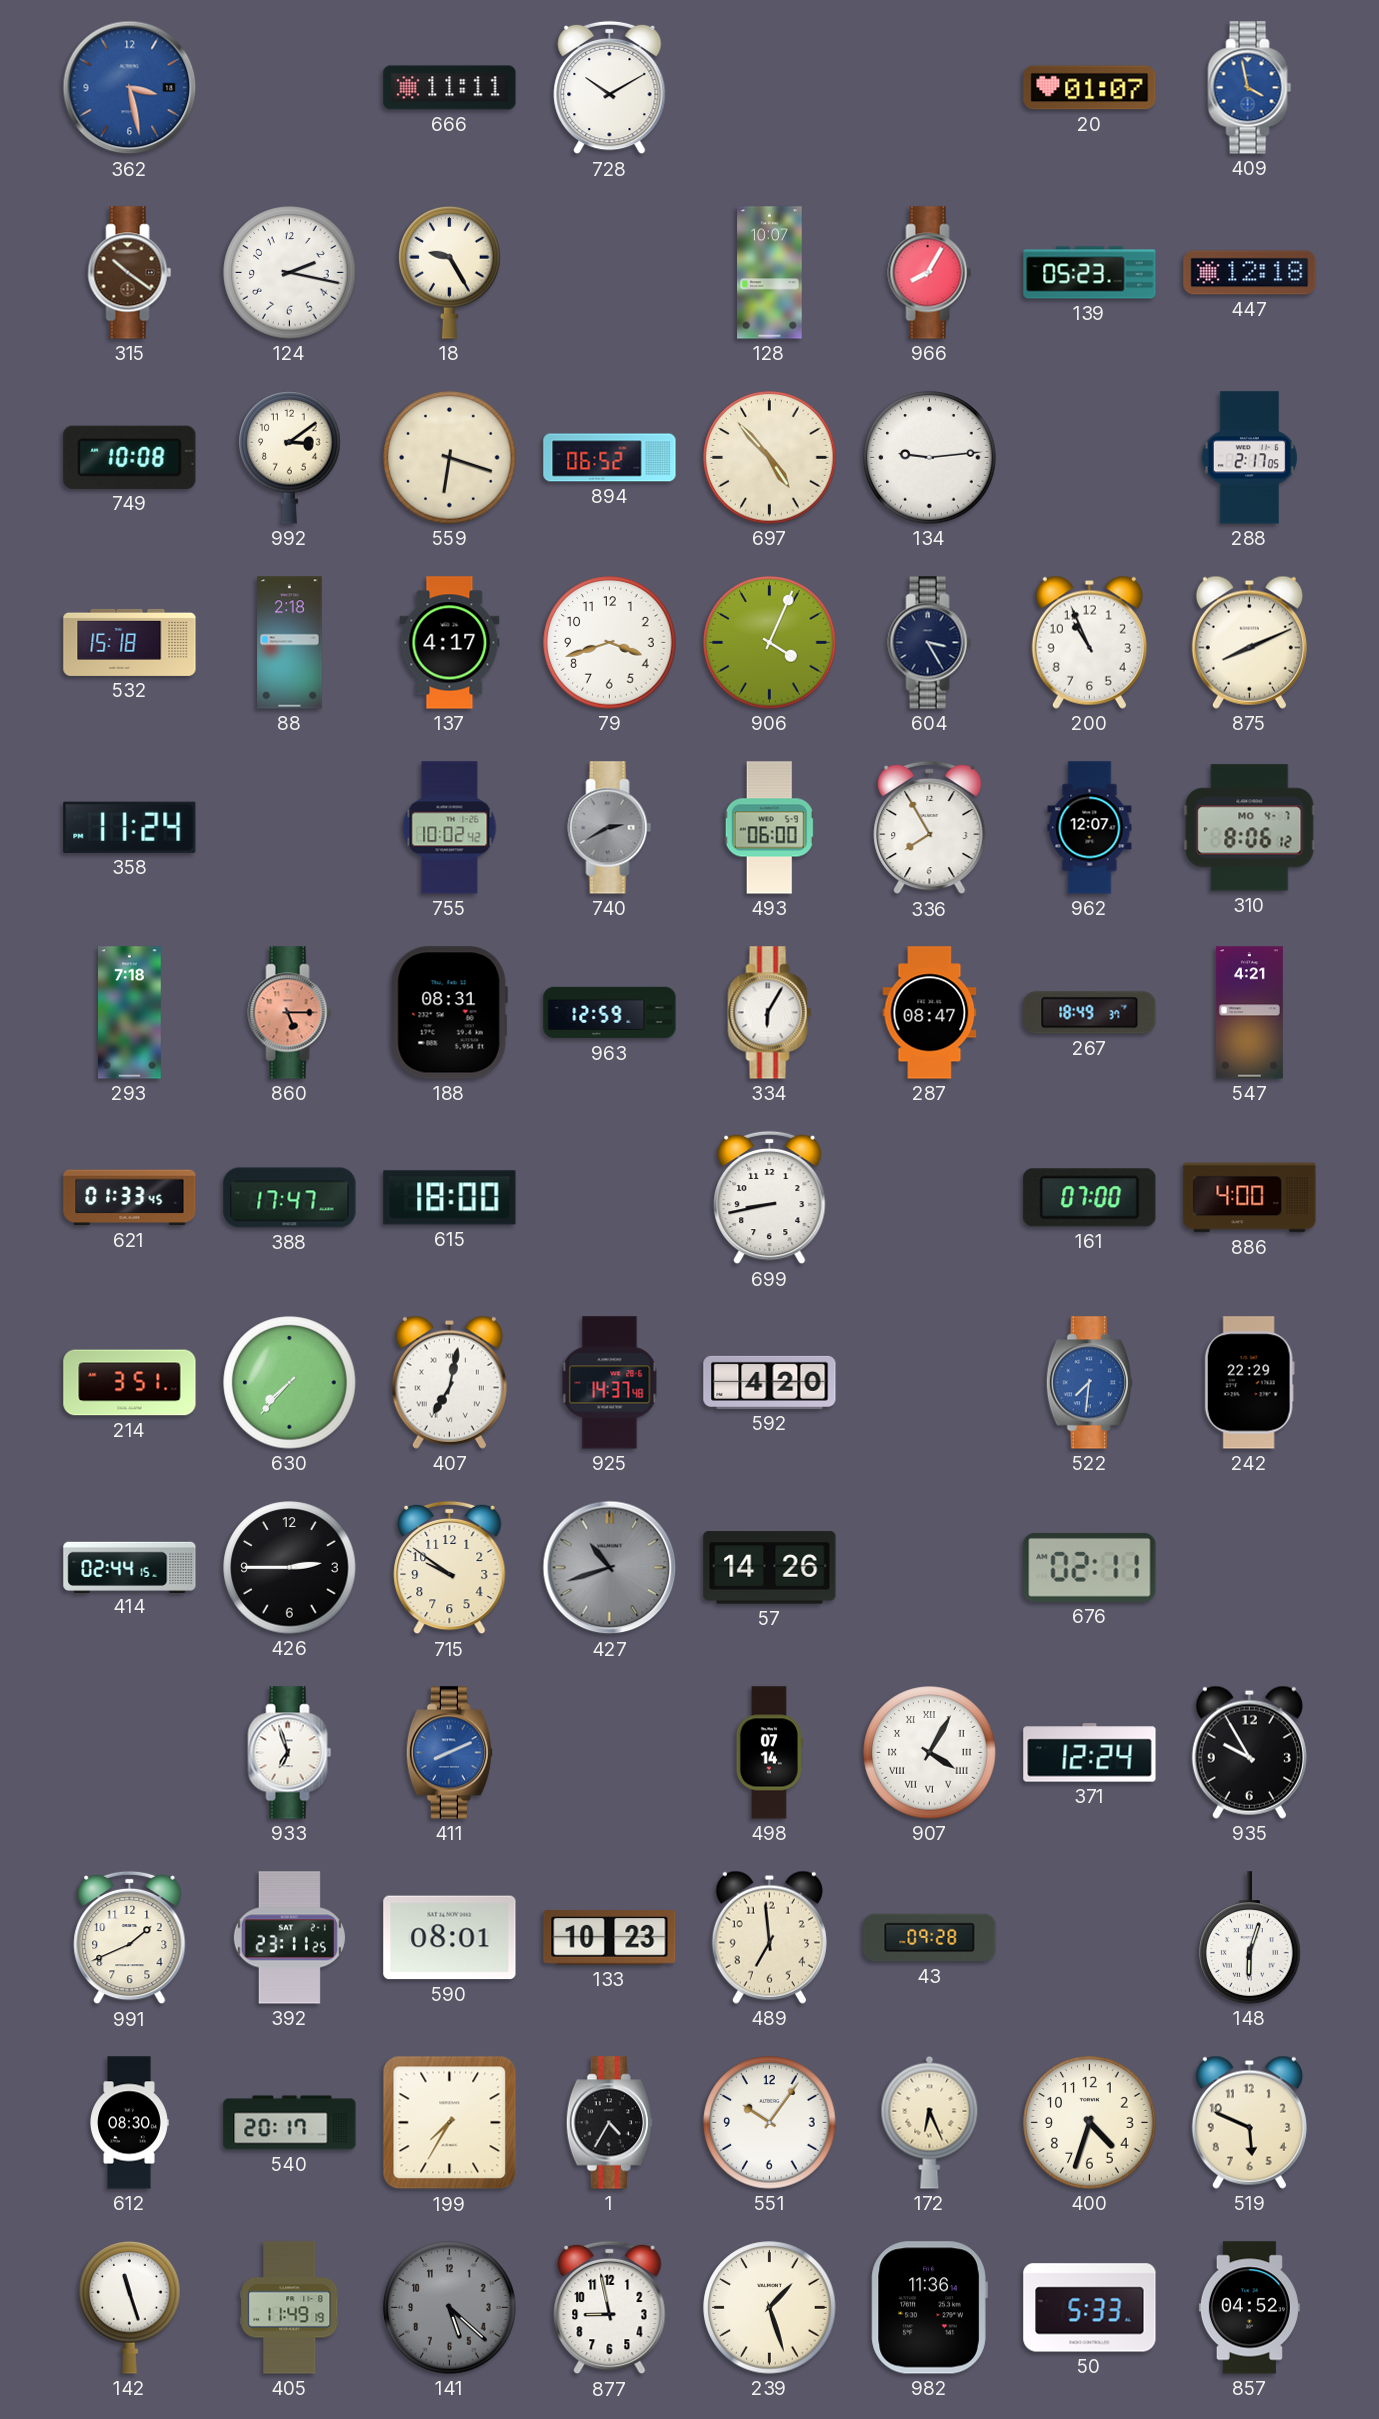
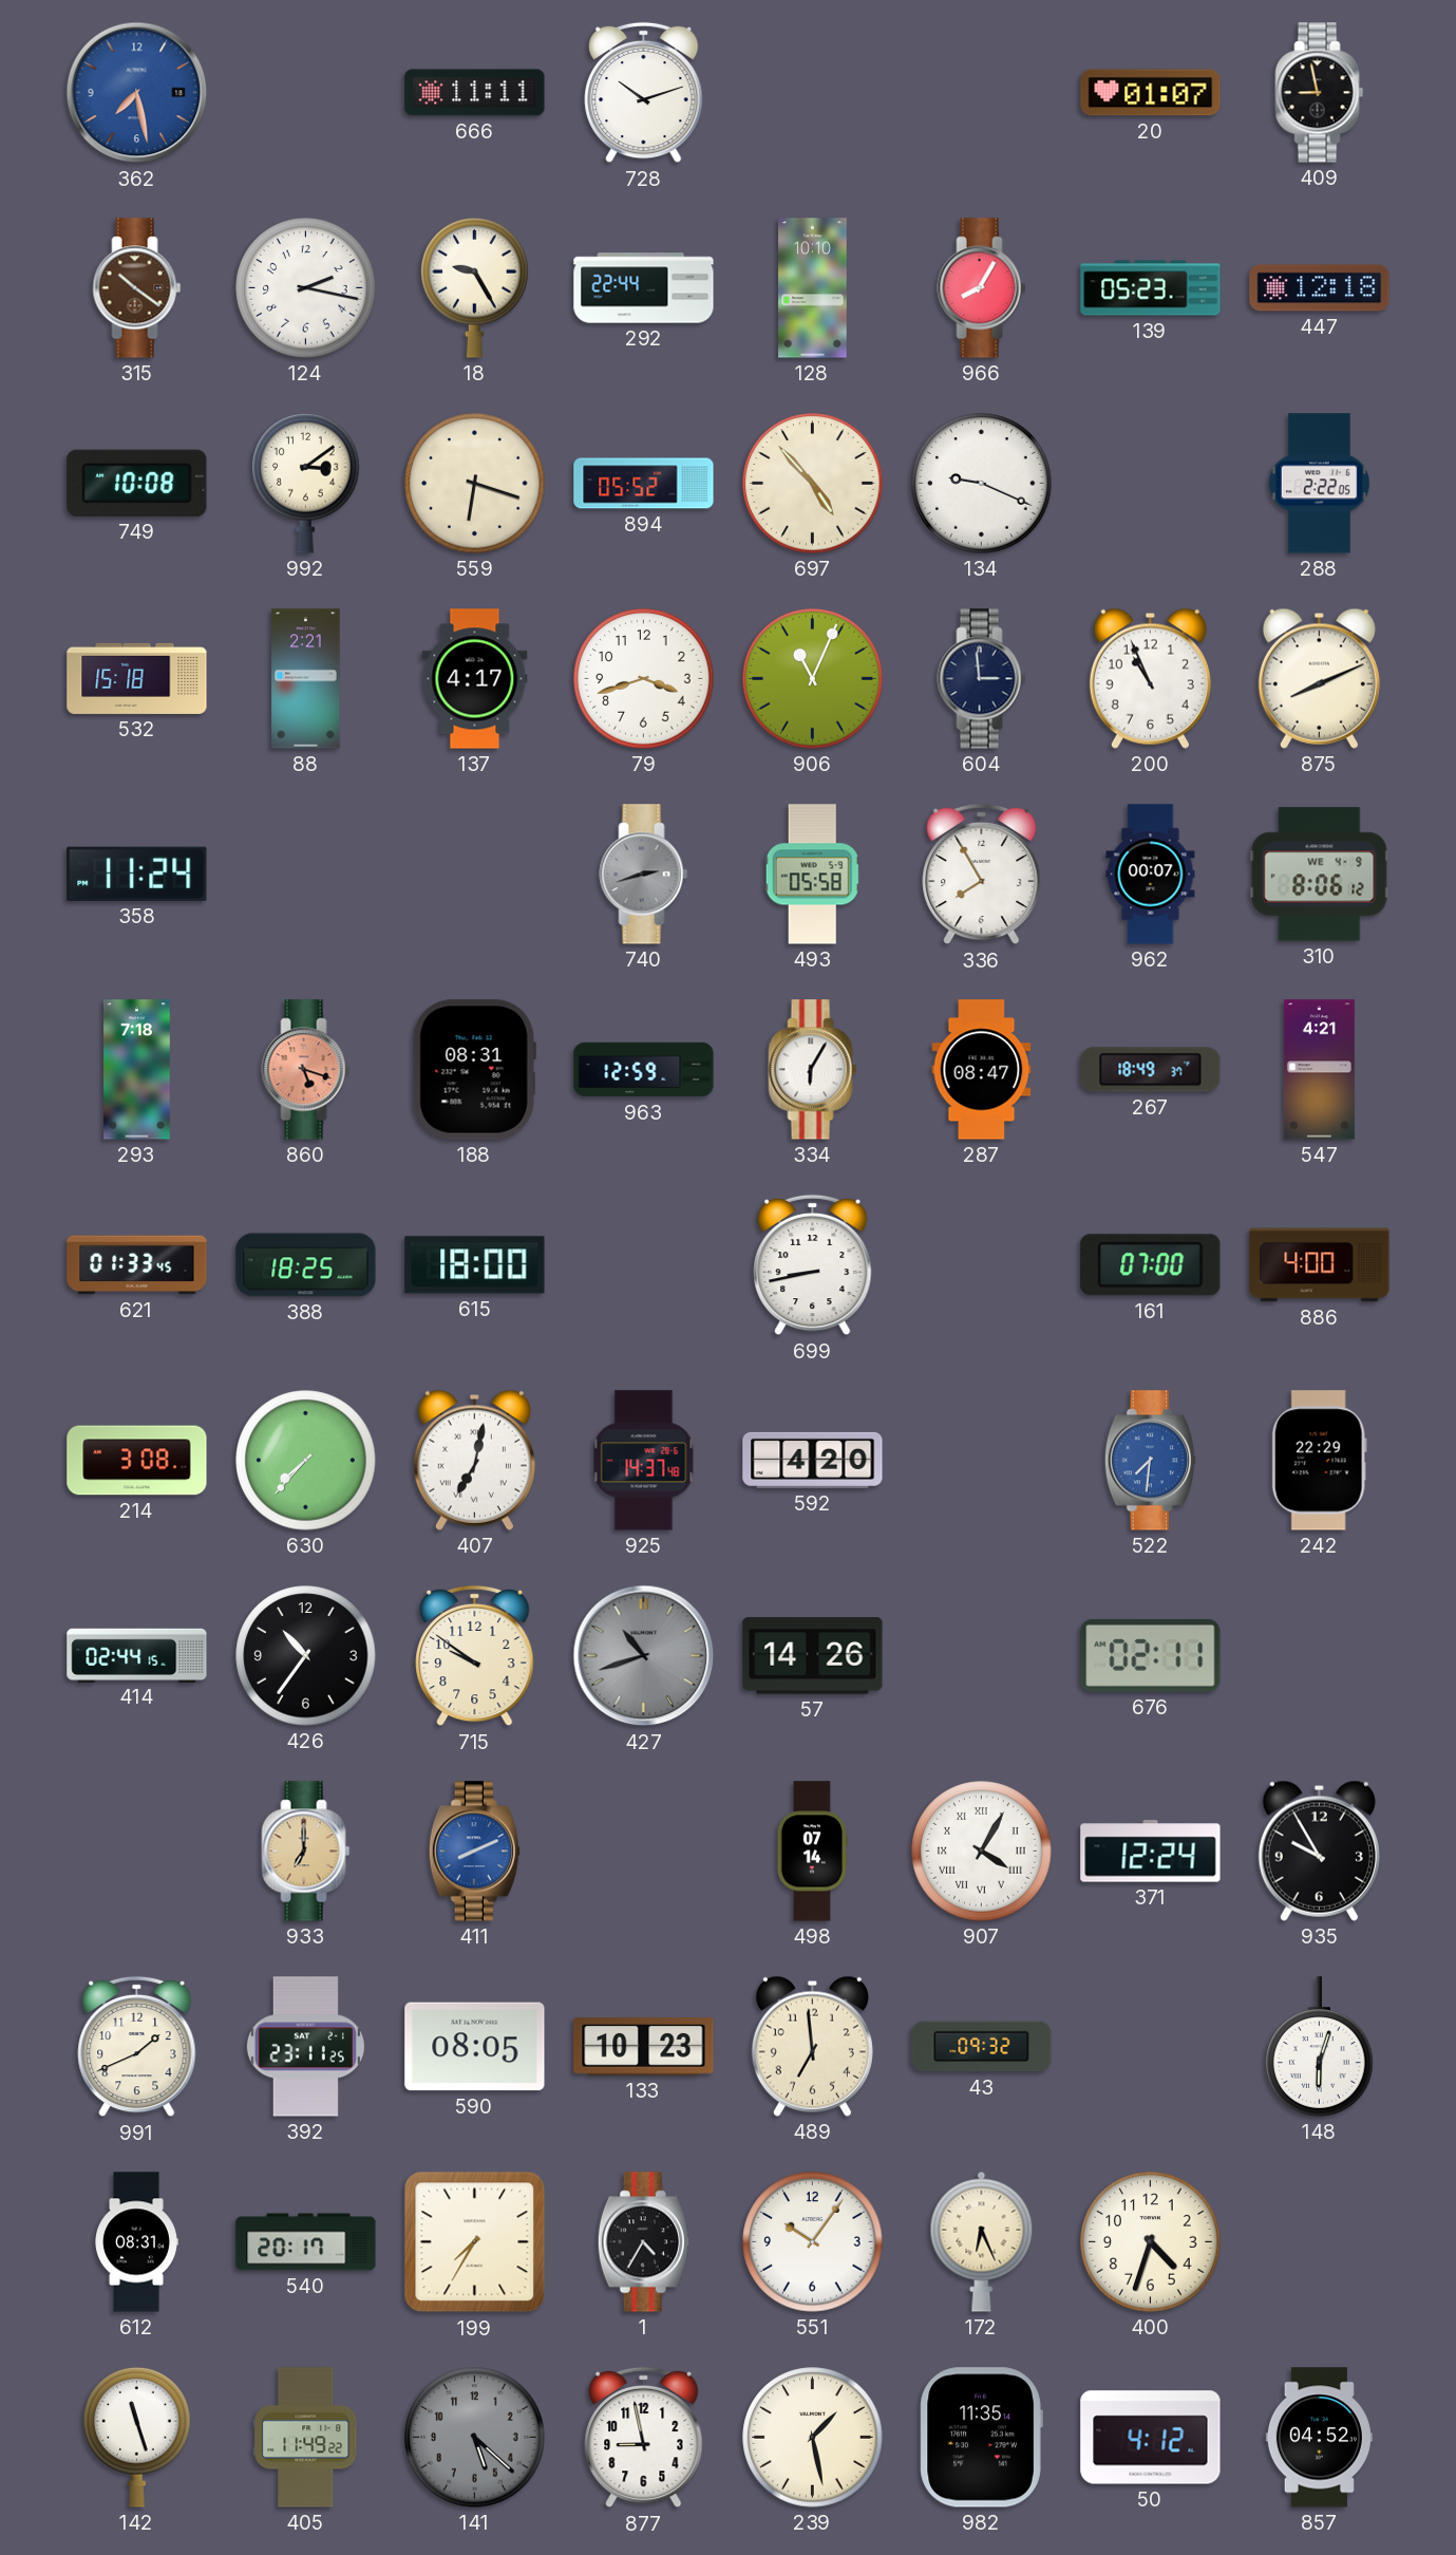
362: 3:28 -> 7:28
728: 10:10 -> 10:12
409: 3:58 -> 8:58
409 dial: blue -> black
292: none -> 22:44
128: 10:07 -> 10:10
894: 06:52 -> 05:52
134: 9:14 -> 9:19
288: 2:17 -> 2:22
88: 2:18 -> 2:21
906: 4:04 -> 11:04
604: 3:25 -> 2:59
755: 10:02 -> none
740: 2:40 -> 2:42
493: 06:00 -> 05:58
962: 12:07 -> 00:07
310 date: MO 4-7 -> WE 4-9
860: 5:15 -> 5:18
388: 17:47 -> 18:25
214: 3:51 -> 3:08
426: 2:45 -> 10:36
933: 6:57 -> 7:00
933 dial: white -> champagne
590: 08:01 -> 08:05
43: 09:28 -> 09:32
612: 08:30 -> 08:31
519: 5:49 -> none
405: 11:49:19 -> 11:49:22
239: 1:27 -> 1:28
982: 11:36 -> 11:35
50: 5:33 -> 4:12
